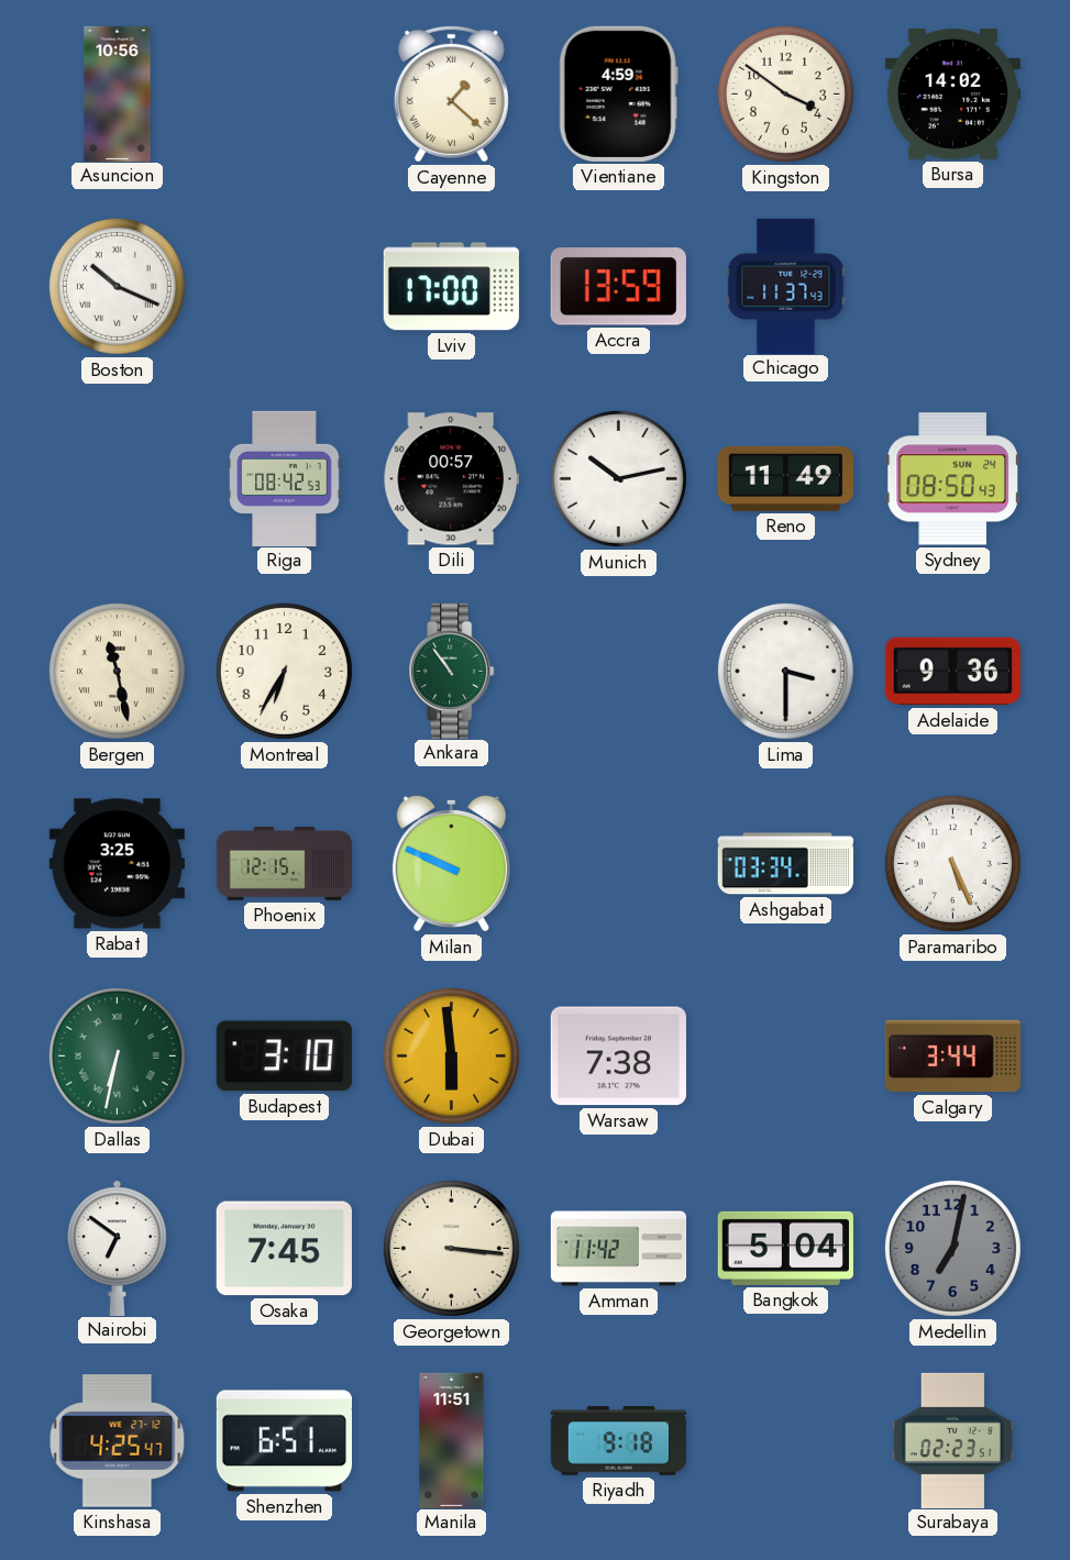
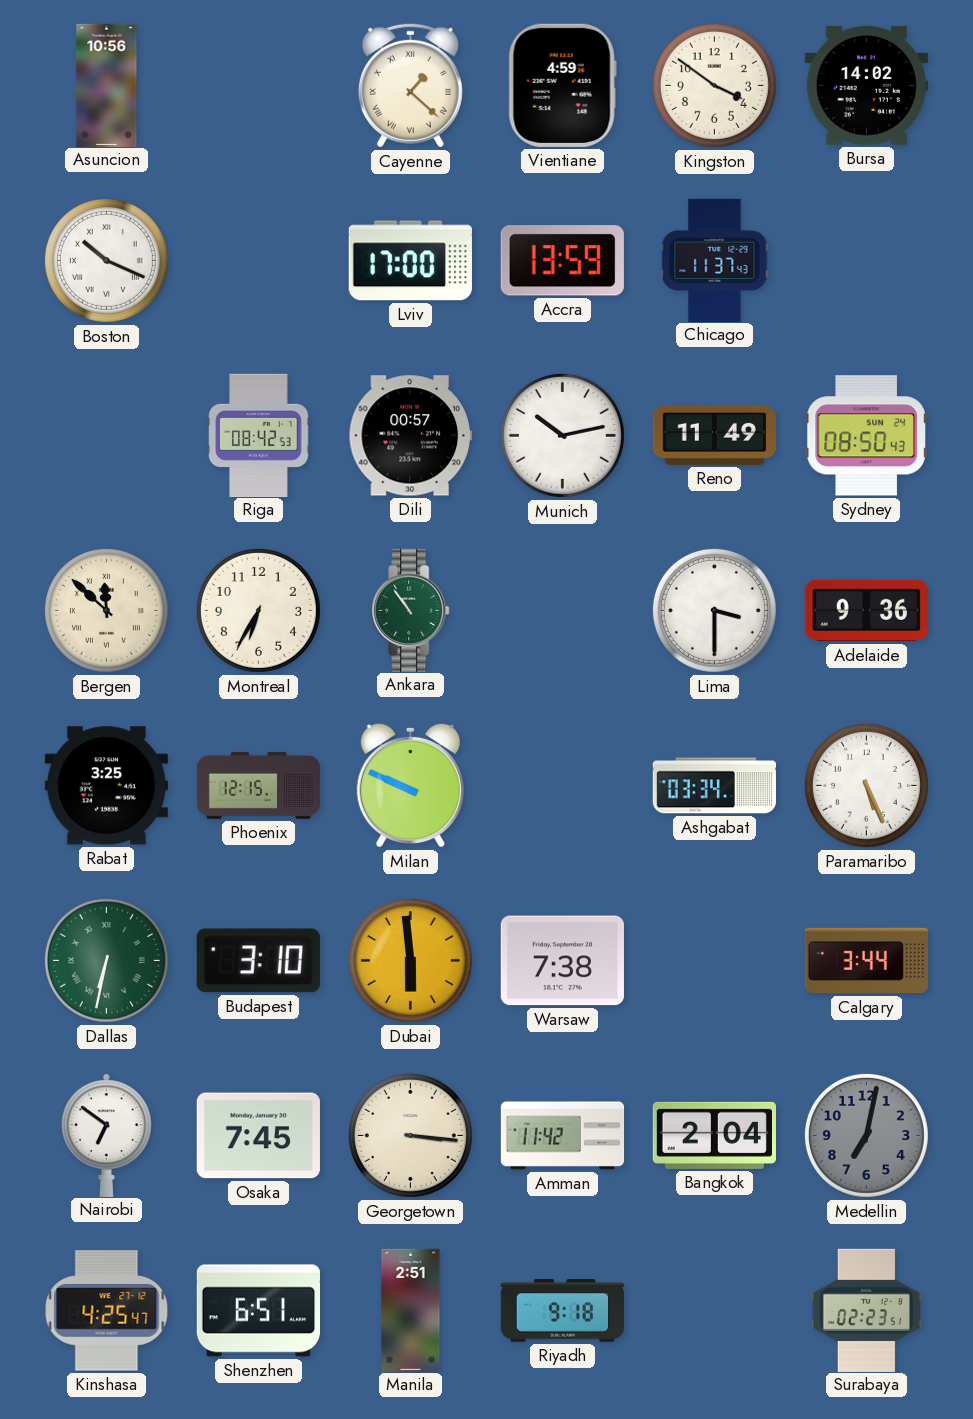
Bergen: 11:28 -> 11:52
Bangkok: 5:04 -> 2:04
Manila: 11:51 -> 2:51
